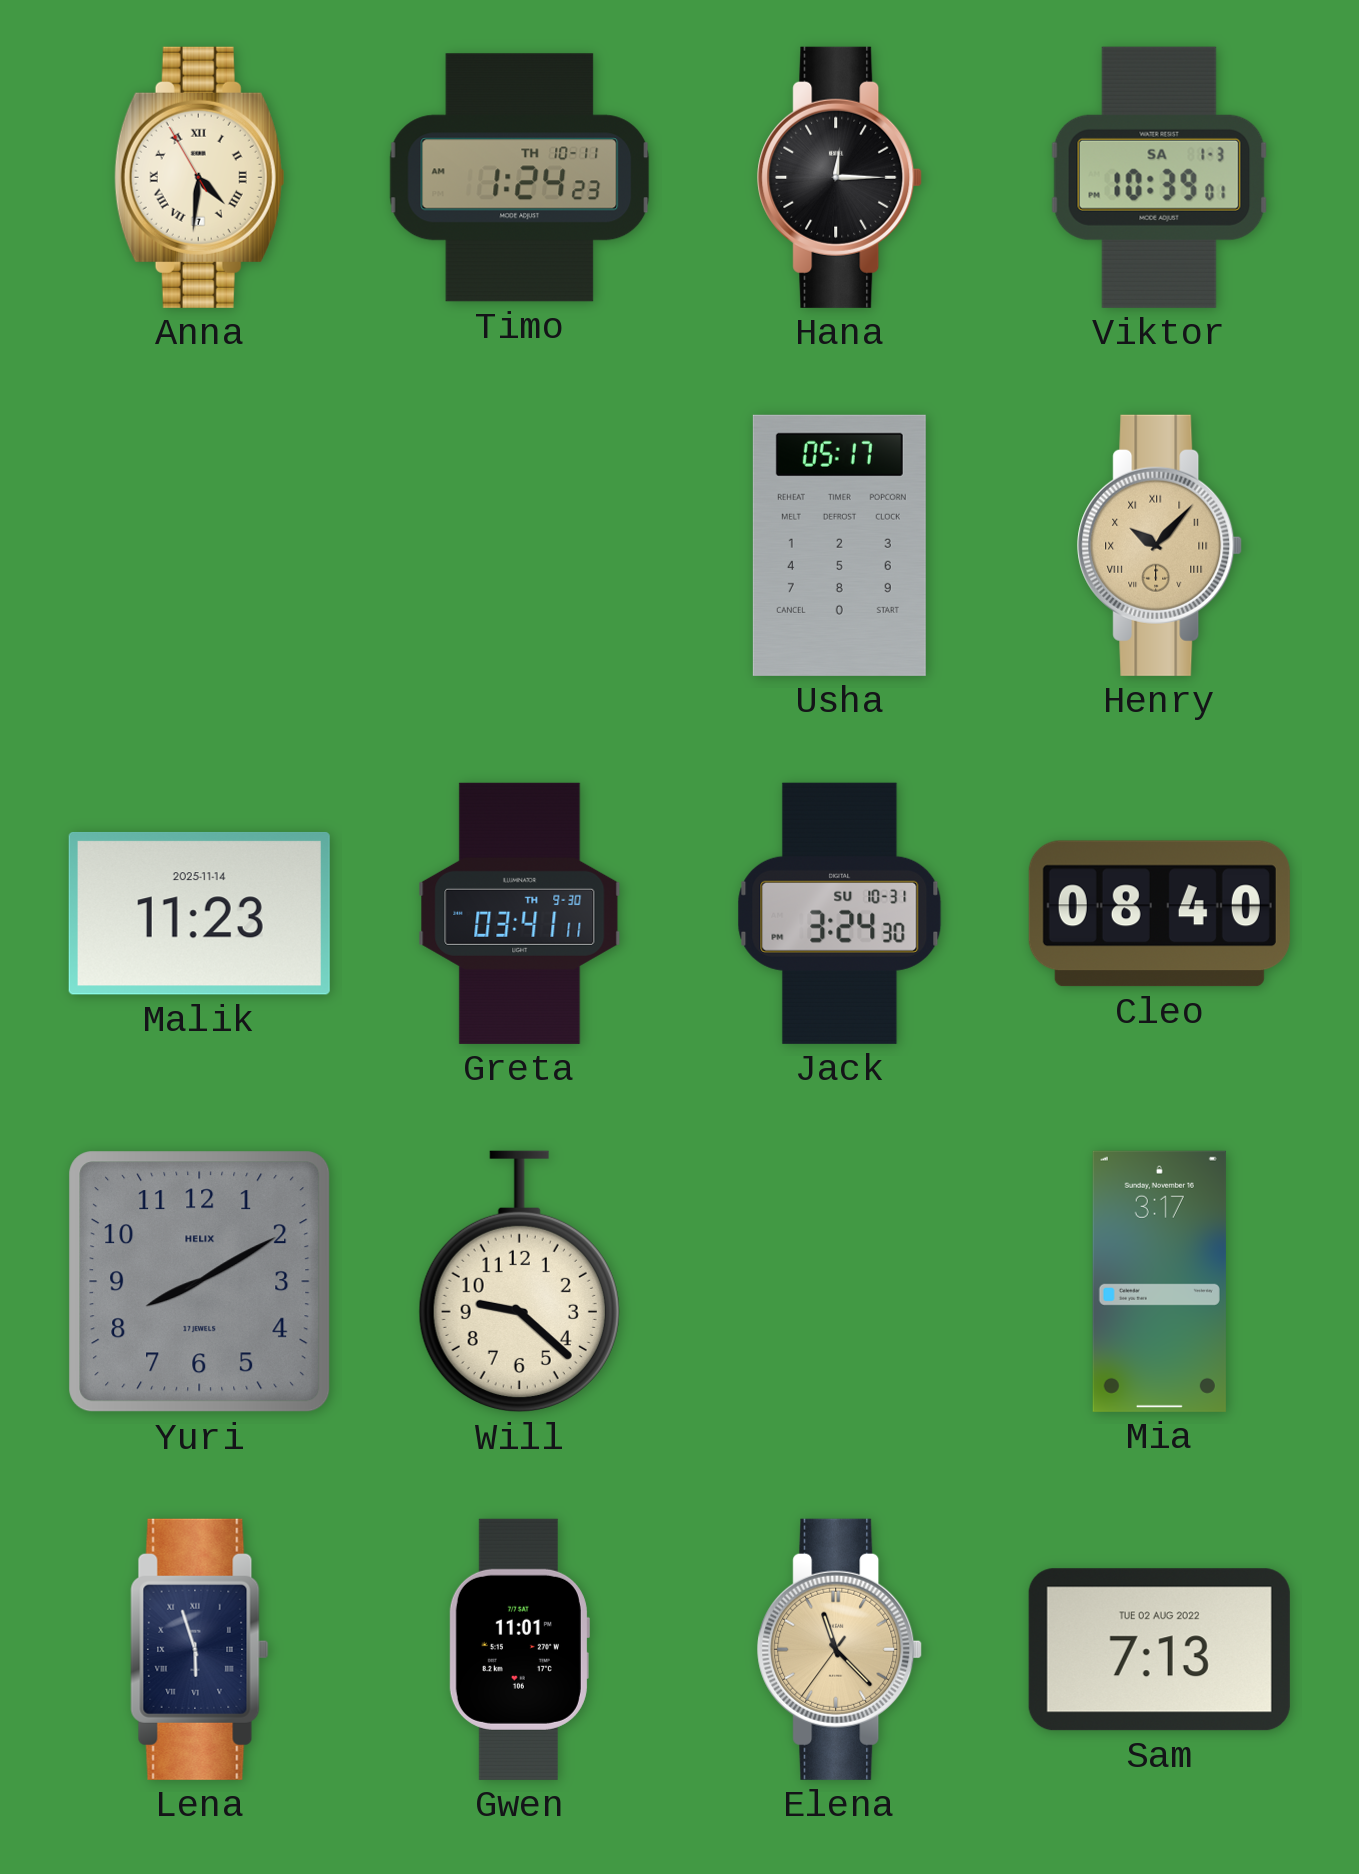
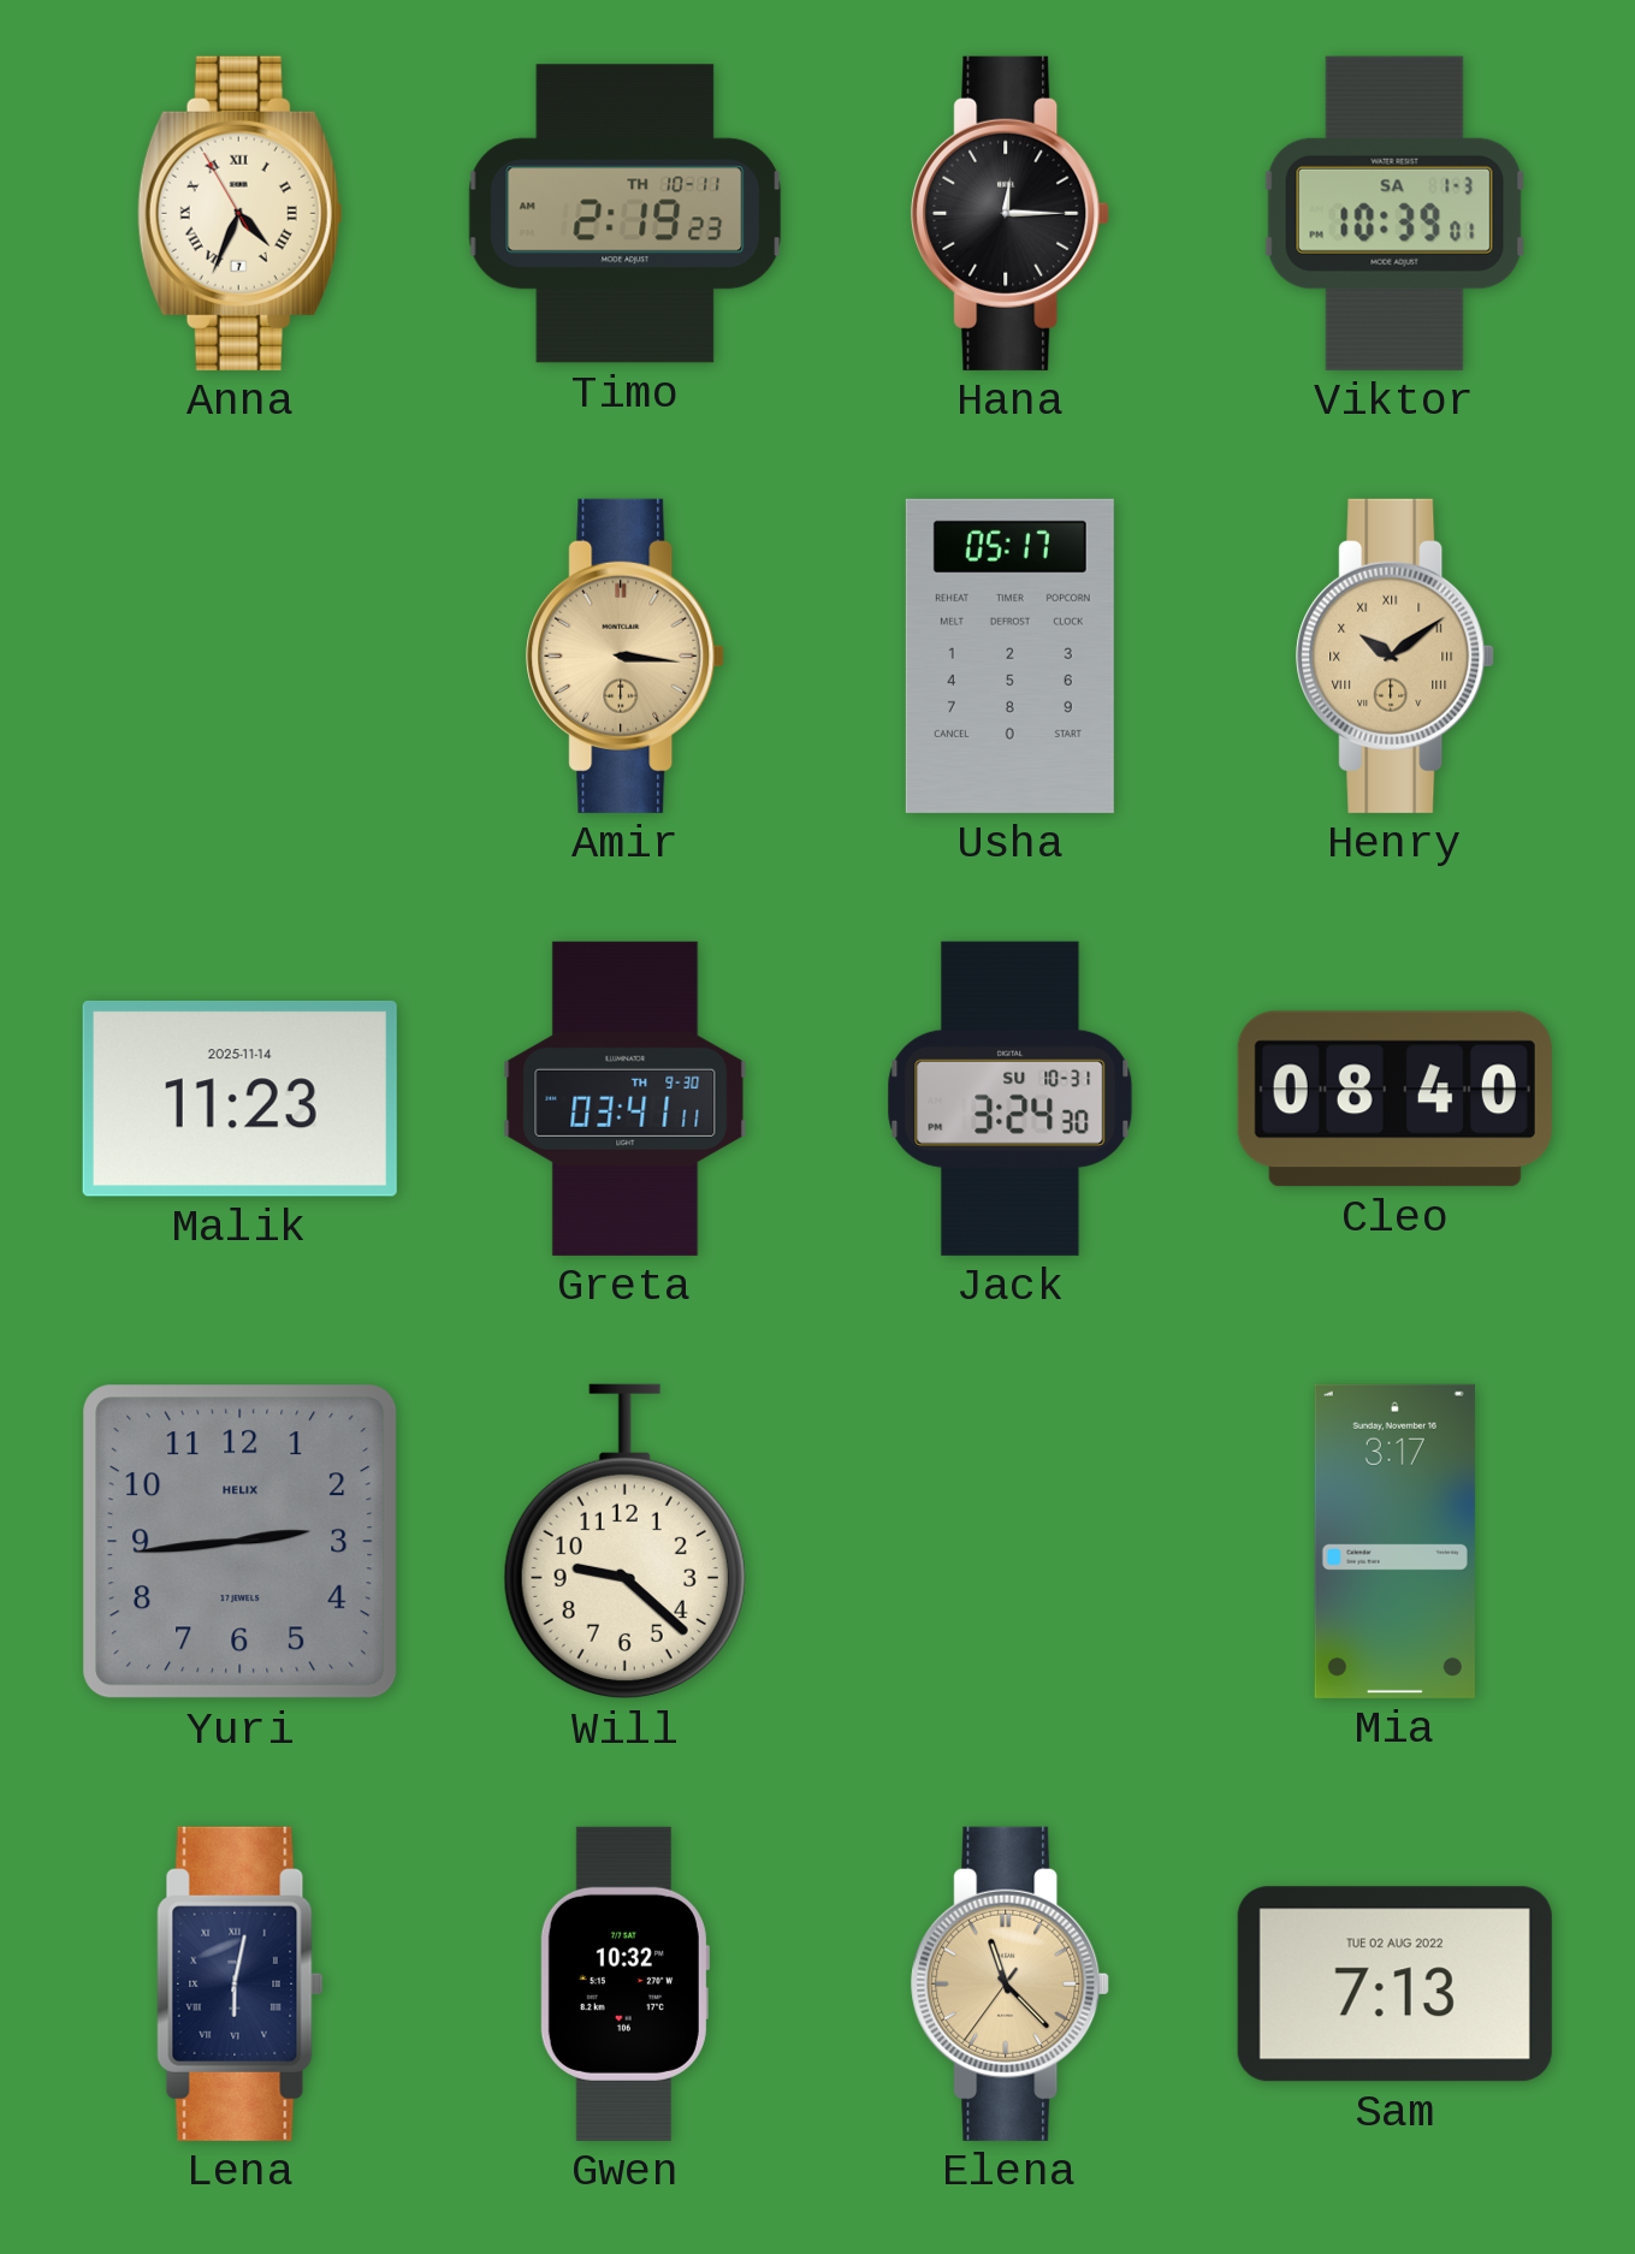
Anna: 4:30 -> 4:33
Timo: 1:24 -> 2:19
Amir: none -> 3:16
Henry: 10:07 -> 10:09
Yuri: 8:10 -> 2:44
Lena: 5:57 -> 6:02
Gwen: 11:01 -> 10:32
